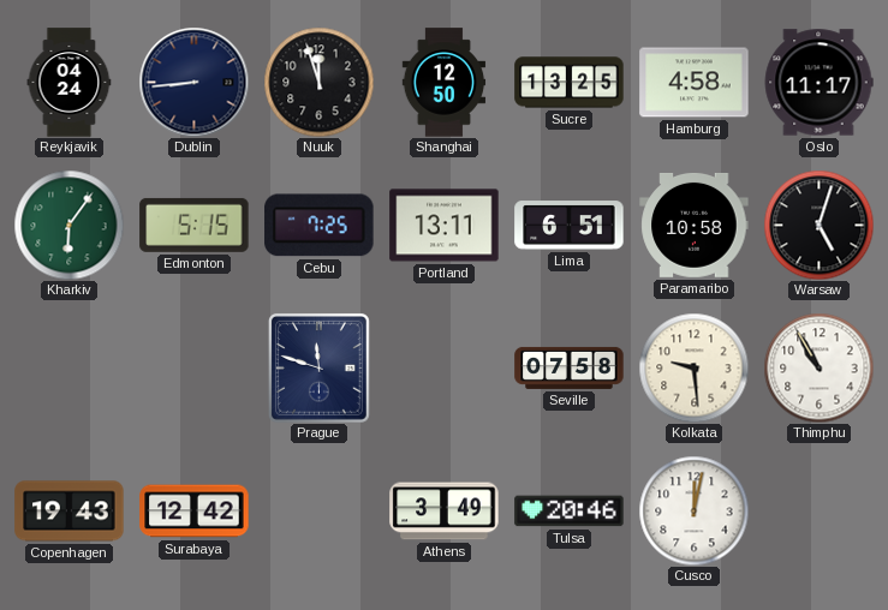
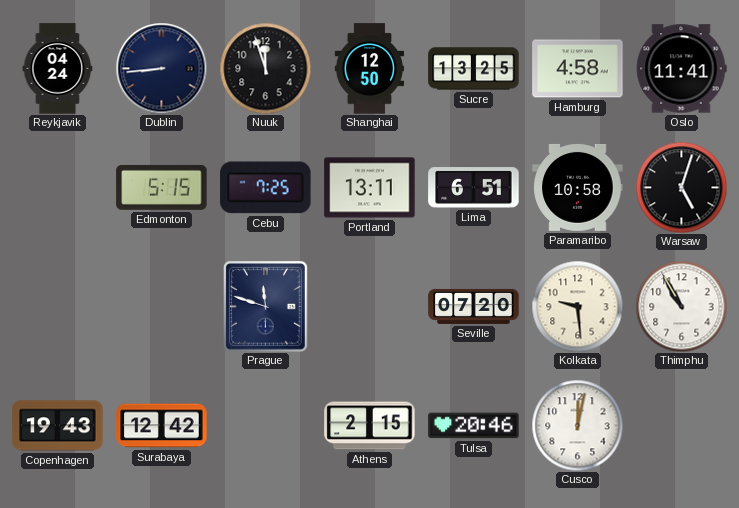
Oslo: 11:17 -> 11:41
Kharkiv: 6:06 -> none
Seville: 07:58 -> 07:20
Athens: 3:49 -> 2:15
